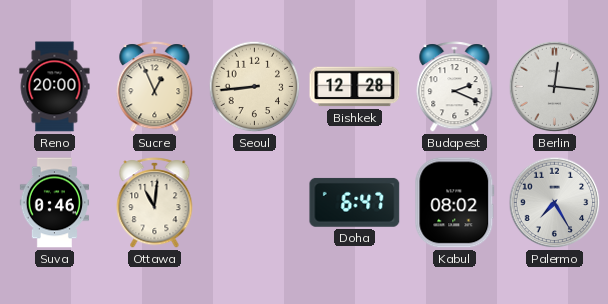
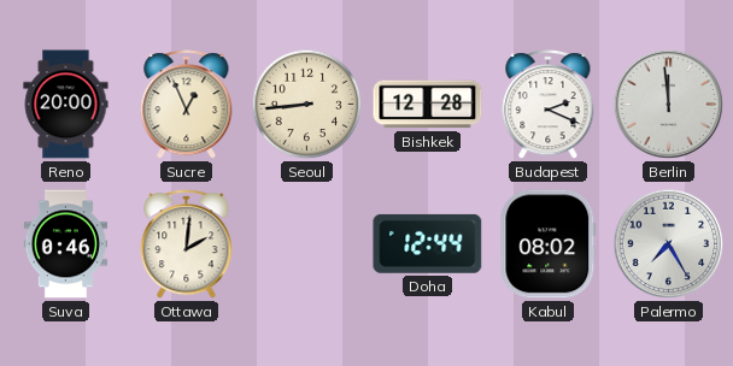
Berlin: 12:16 -> 11:59
Ottawa: 11:01 -> 2:01
Doha: 6:47 -> 12:44
